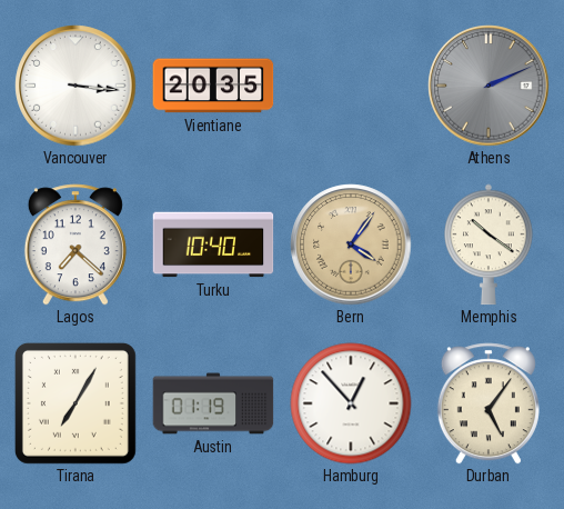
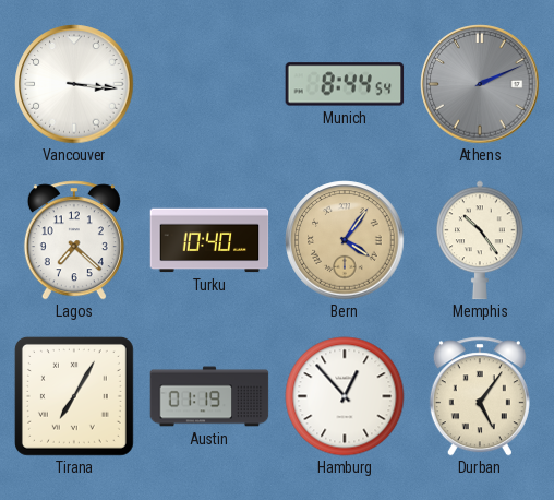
Vientiane: 20:35 -> none
Munich: none -> 8:44
Memphis: 10:21 -> 10:24
